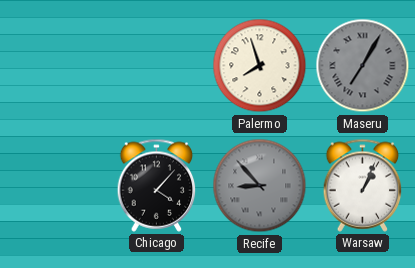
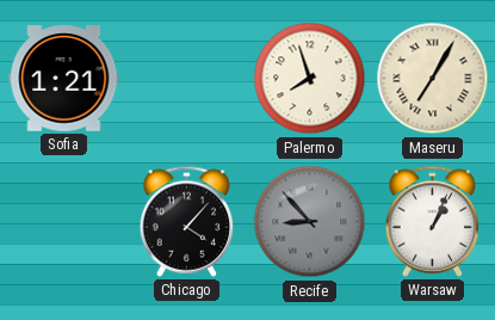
Sofia: none -> 1:21
Maseru dial: grey -> cream
